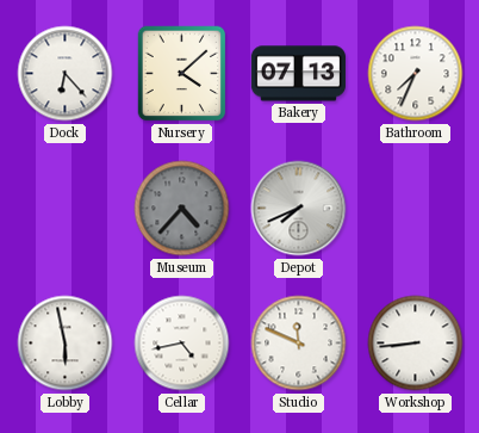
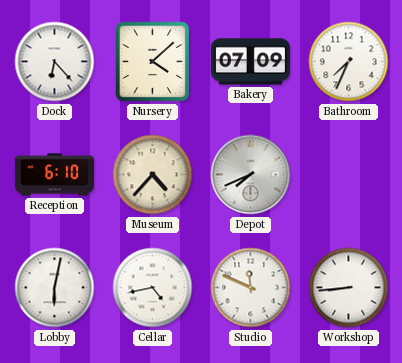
Bakery: 07:13 -> 07:09
Reception: none -> 6:10
Museum dial: grey -> cream
Lobby: 5:58 -> 6:02
